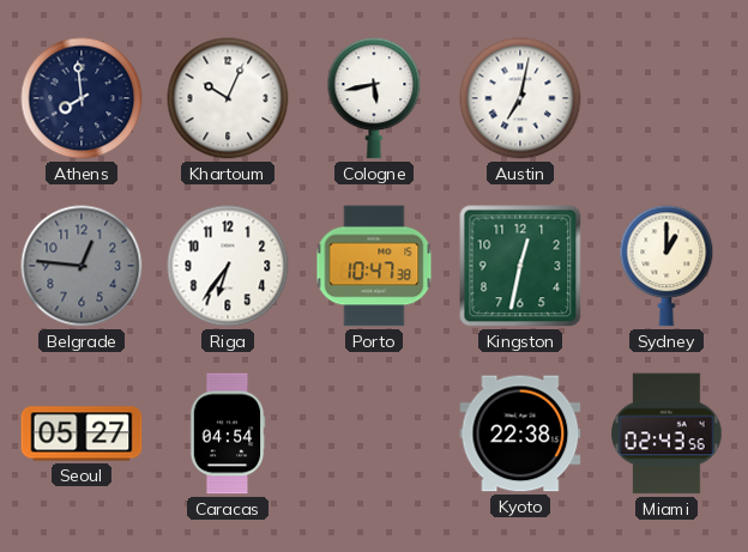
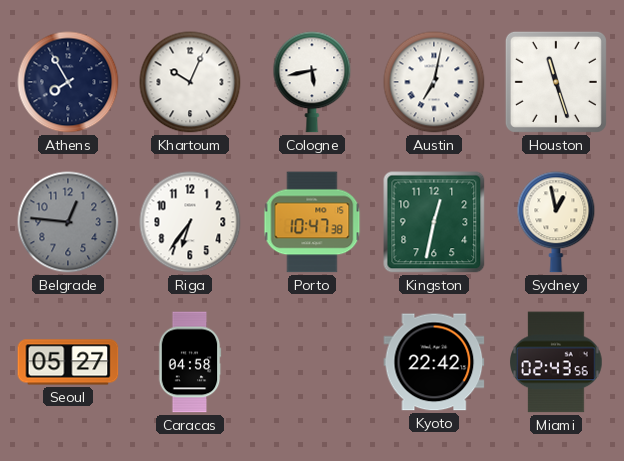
Athens: 7:59 -> 7:55
Houston: none -> 11:27
Sydney: 1:00 -> 12:58
Caracas: 04:54 -> 04:58
Kyoto: 22:38 -> 22:42
